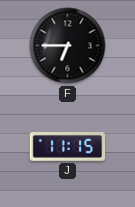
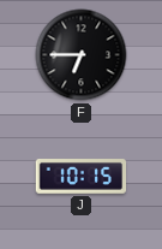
J: 11:15 -> 10:15
